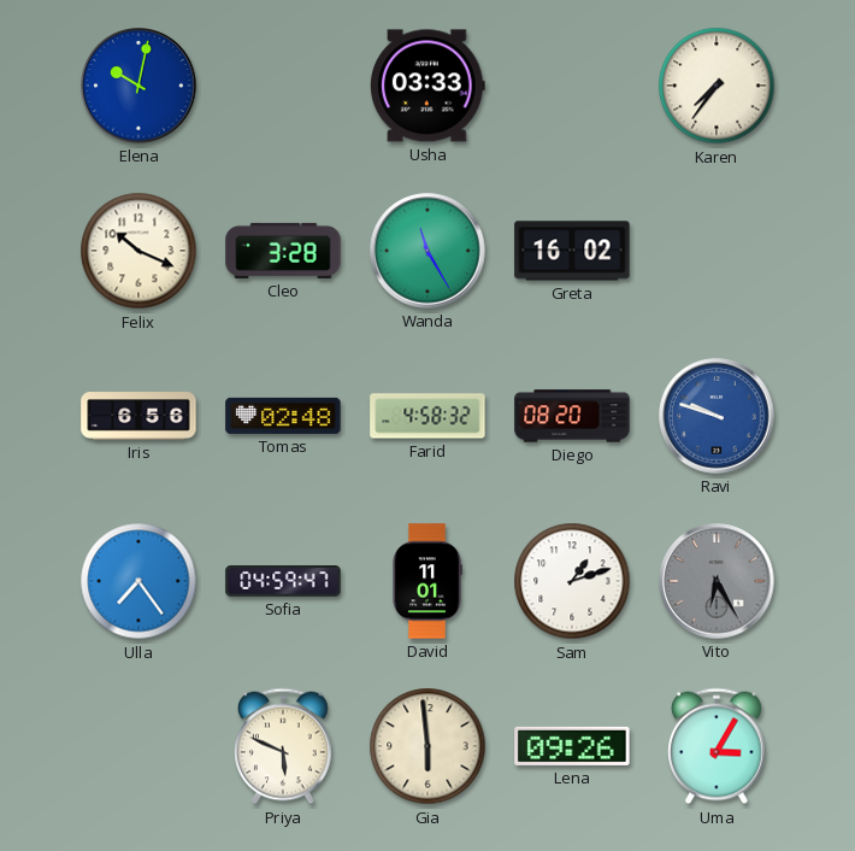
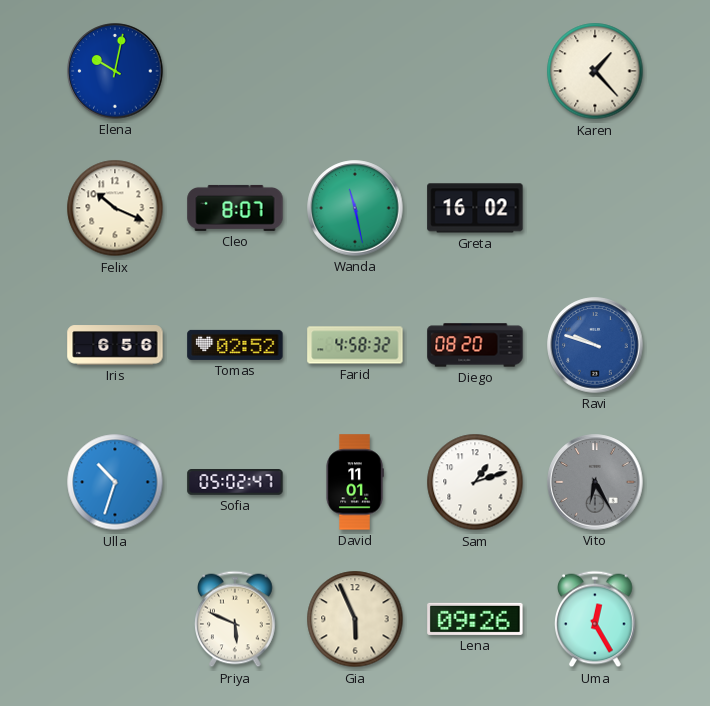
Usha: 03:33 -> none
Karen: 7:36 -> 1:23
Cleo: 3:28 -> 8:07
Wanda: 11:25 -> 11:28
Tomas: 02:48 -> 02:52
Ulla: 7:24 -> 10:33
Sofia: 04:59 -> 05:02
Gia: 5:59 -> 5:56
Uma: 3:05 -> 12:25
